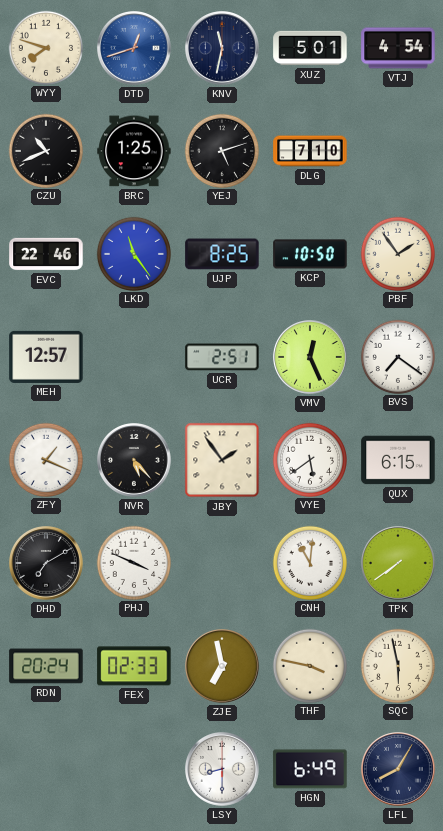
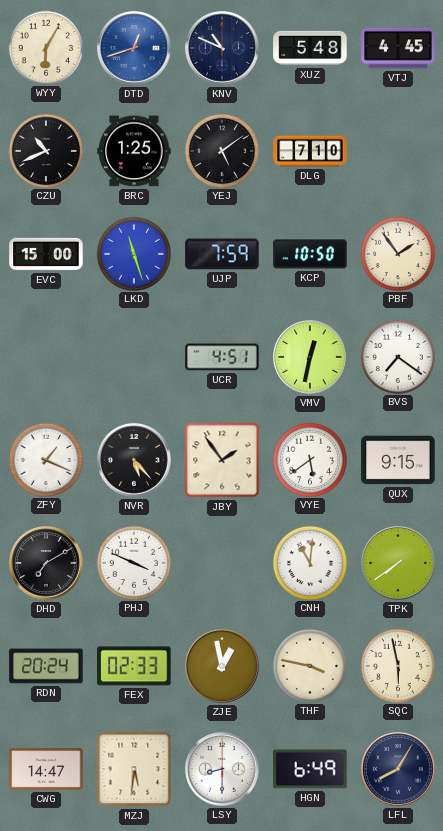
WYY: 7:48 -> 6:05
KNV: 11:32 -> 10:49
XUZ: 5:01 -> 5:48
VTJ: 4:54 -> 4:45
YEJ: 5:12 -> 5:09
EVC: 22:46 -> 15:00
LKD: 11:24 -> 11:27
UJP: 8:25 -> 7:59
MEH: 12:57 -> none
UCR: 2:51 -> 4:51
VMV: 12:26 -> 12:32
QUX: 6:15 -> 9:15
ZJE: 6:58 -> 12:58
CWG: none -> 14:47
MZJ: none -> 5:31
